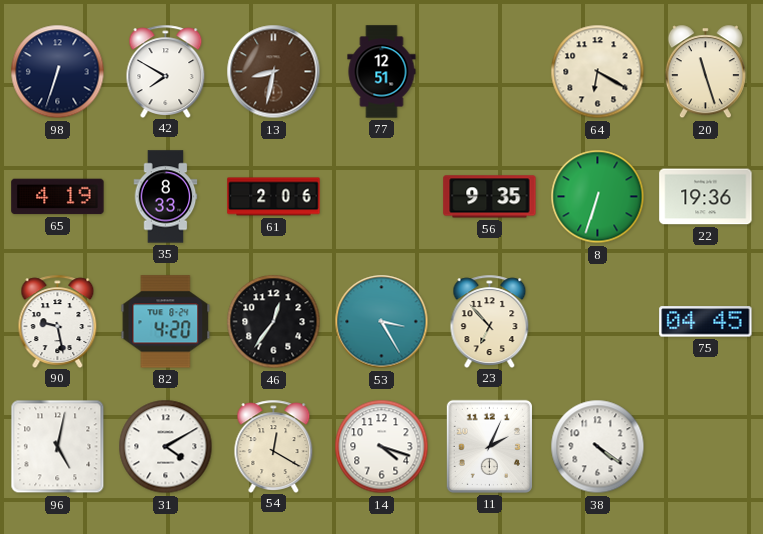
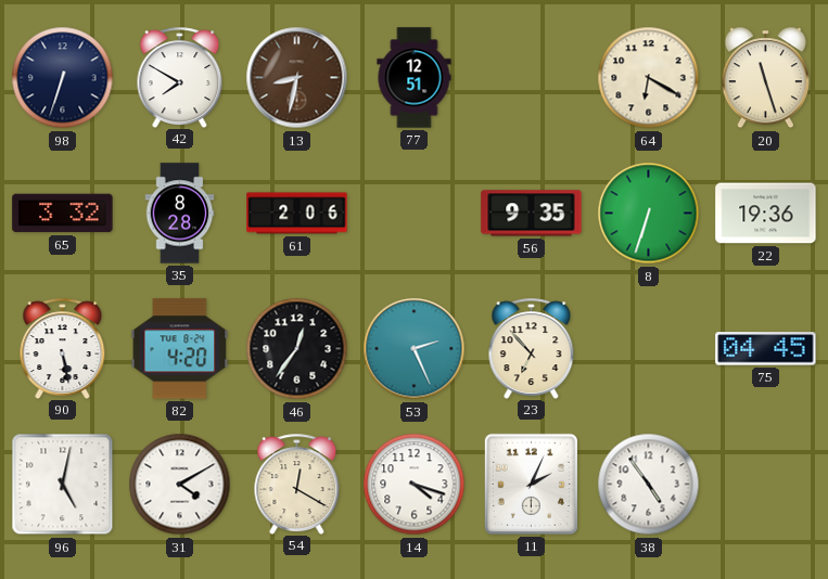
65: 4:19 -> 3:32
35: 8:33 -> 8:28
90: 9:28 -> 5:28
53: 3:25 -> 2:26
38: 4:21 -> 4:54
